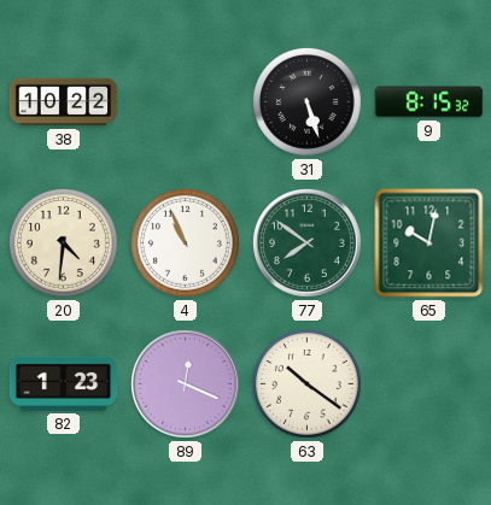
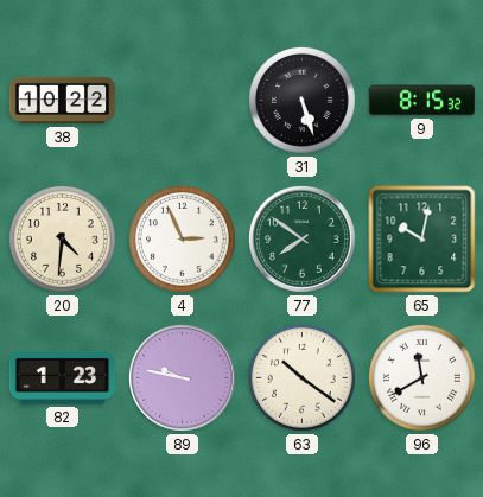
4: 10:56 -> 2:56
89: 12:19 -> 9:47
96: none -> 11:40
